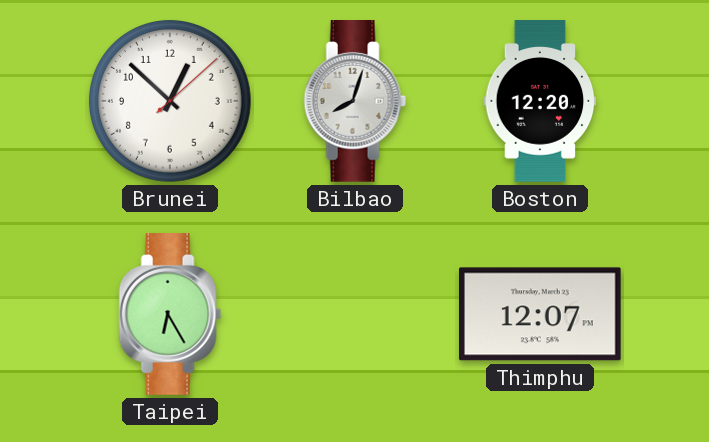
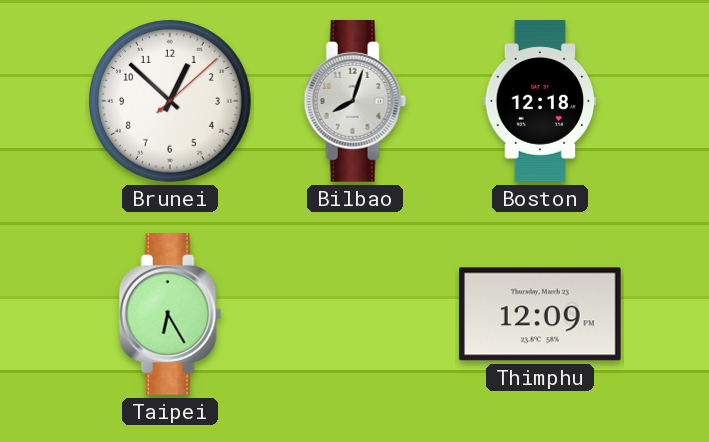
Boston: 12:20 -> 12:18
Thimphu: 12:07 -> 12:09
